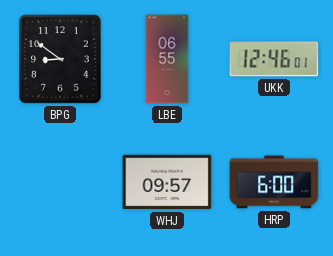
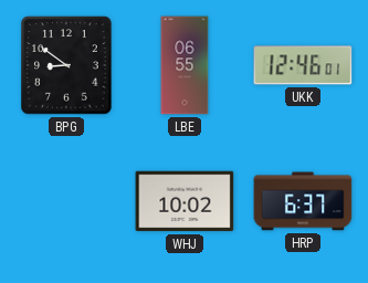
WHJ: 09:57 -> 10:02
HRP: 6:00 -> 6:37
